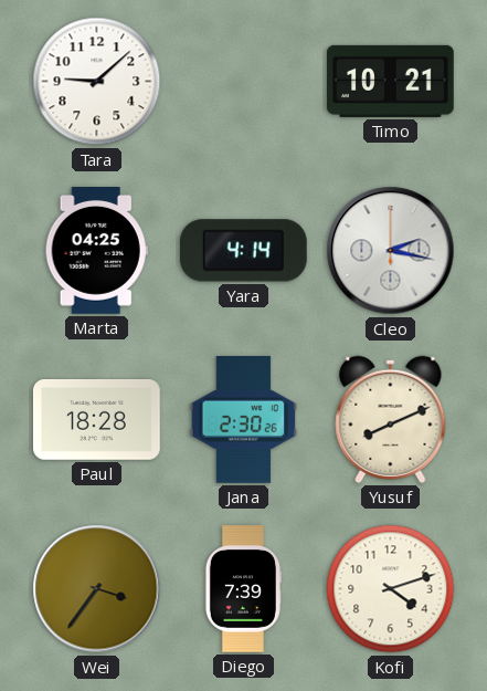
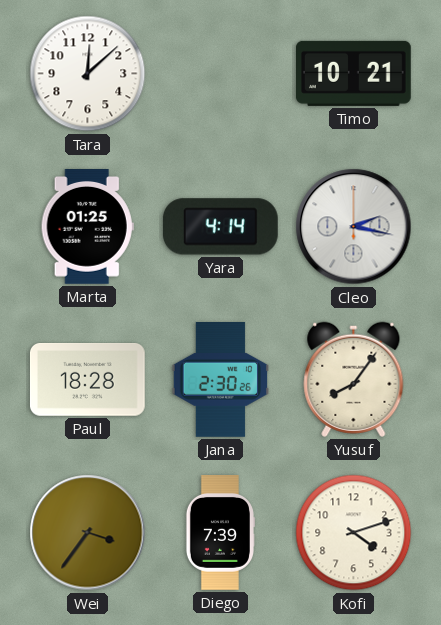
Tara: 9:08 -> 12:08
Marta: 04:25 -> 01:25
Yusuf: 8:11 -> 8:06
